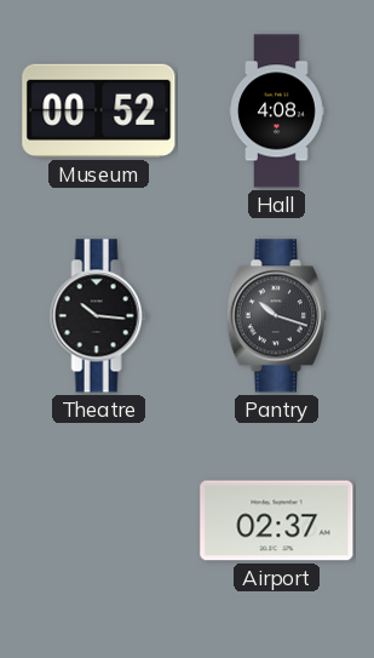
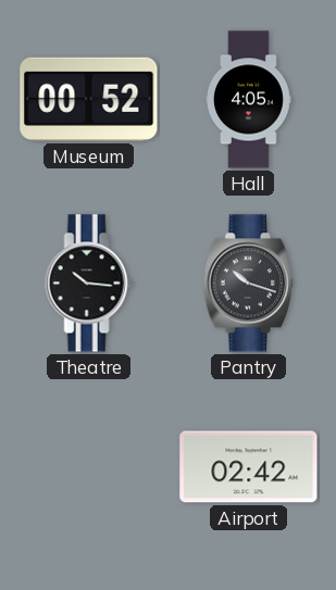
Hall: 4:08 -> 4:05
Airport: 02:37 -> 02:42
